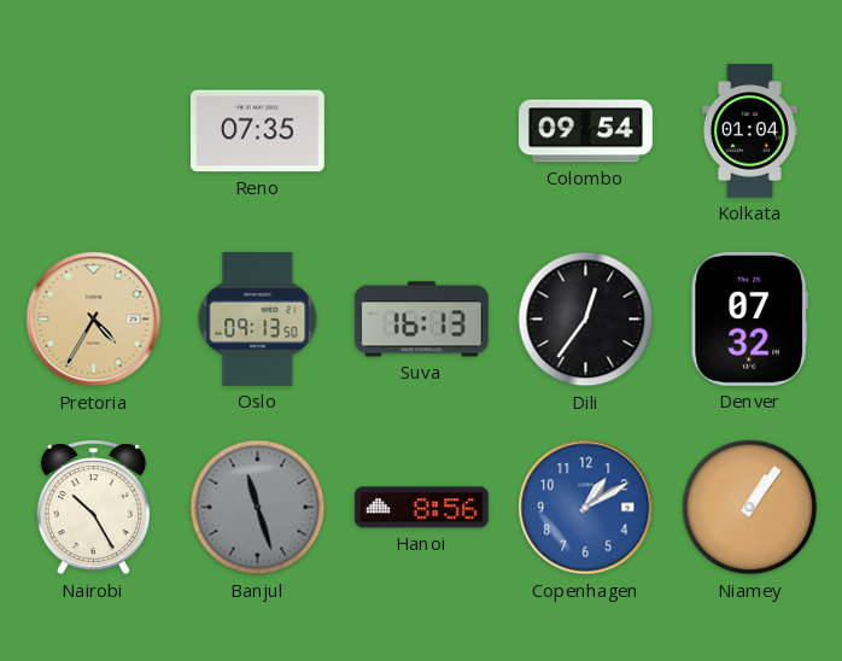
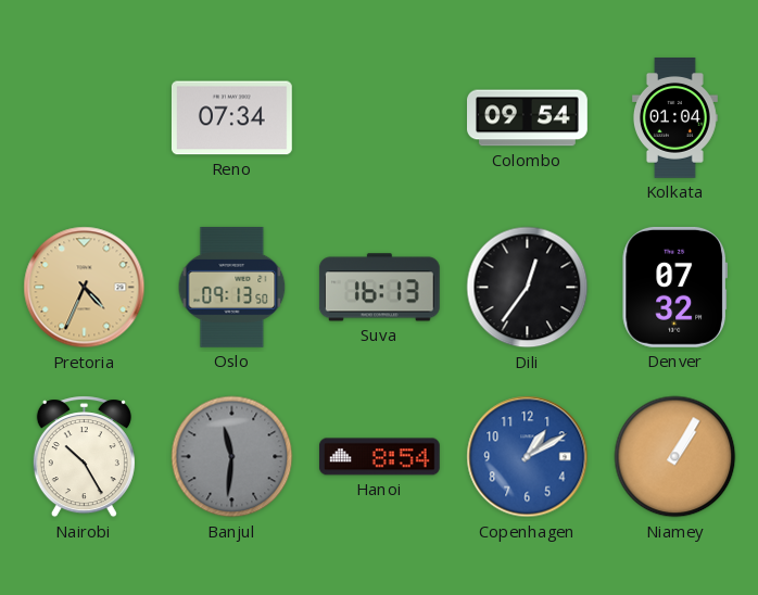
Reno: 07:35 -> 07:34
Pretoria: 4:35 -> 4:34
Banjul: 11:27 -> 11:31
Hanoi: 8:56 -> 8:54
Niamey: 1:06 -> 1:05
